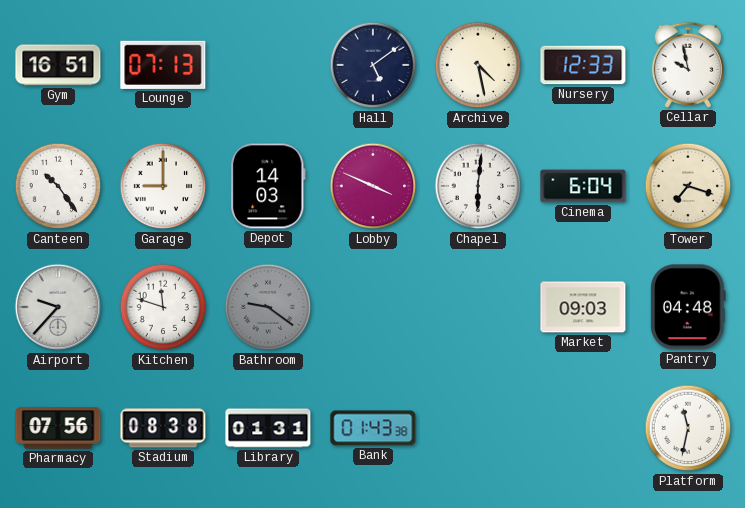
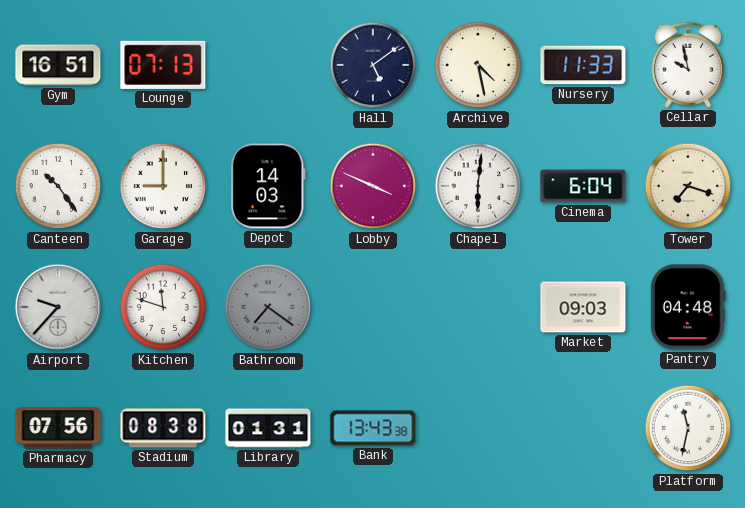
Nursery: 12:33 -> 11:33
Bathroom: 9:21 -> 7:21
Bank: 01:43 -> 13:43
